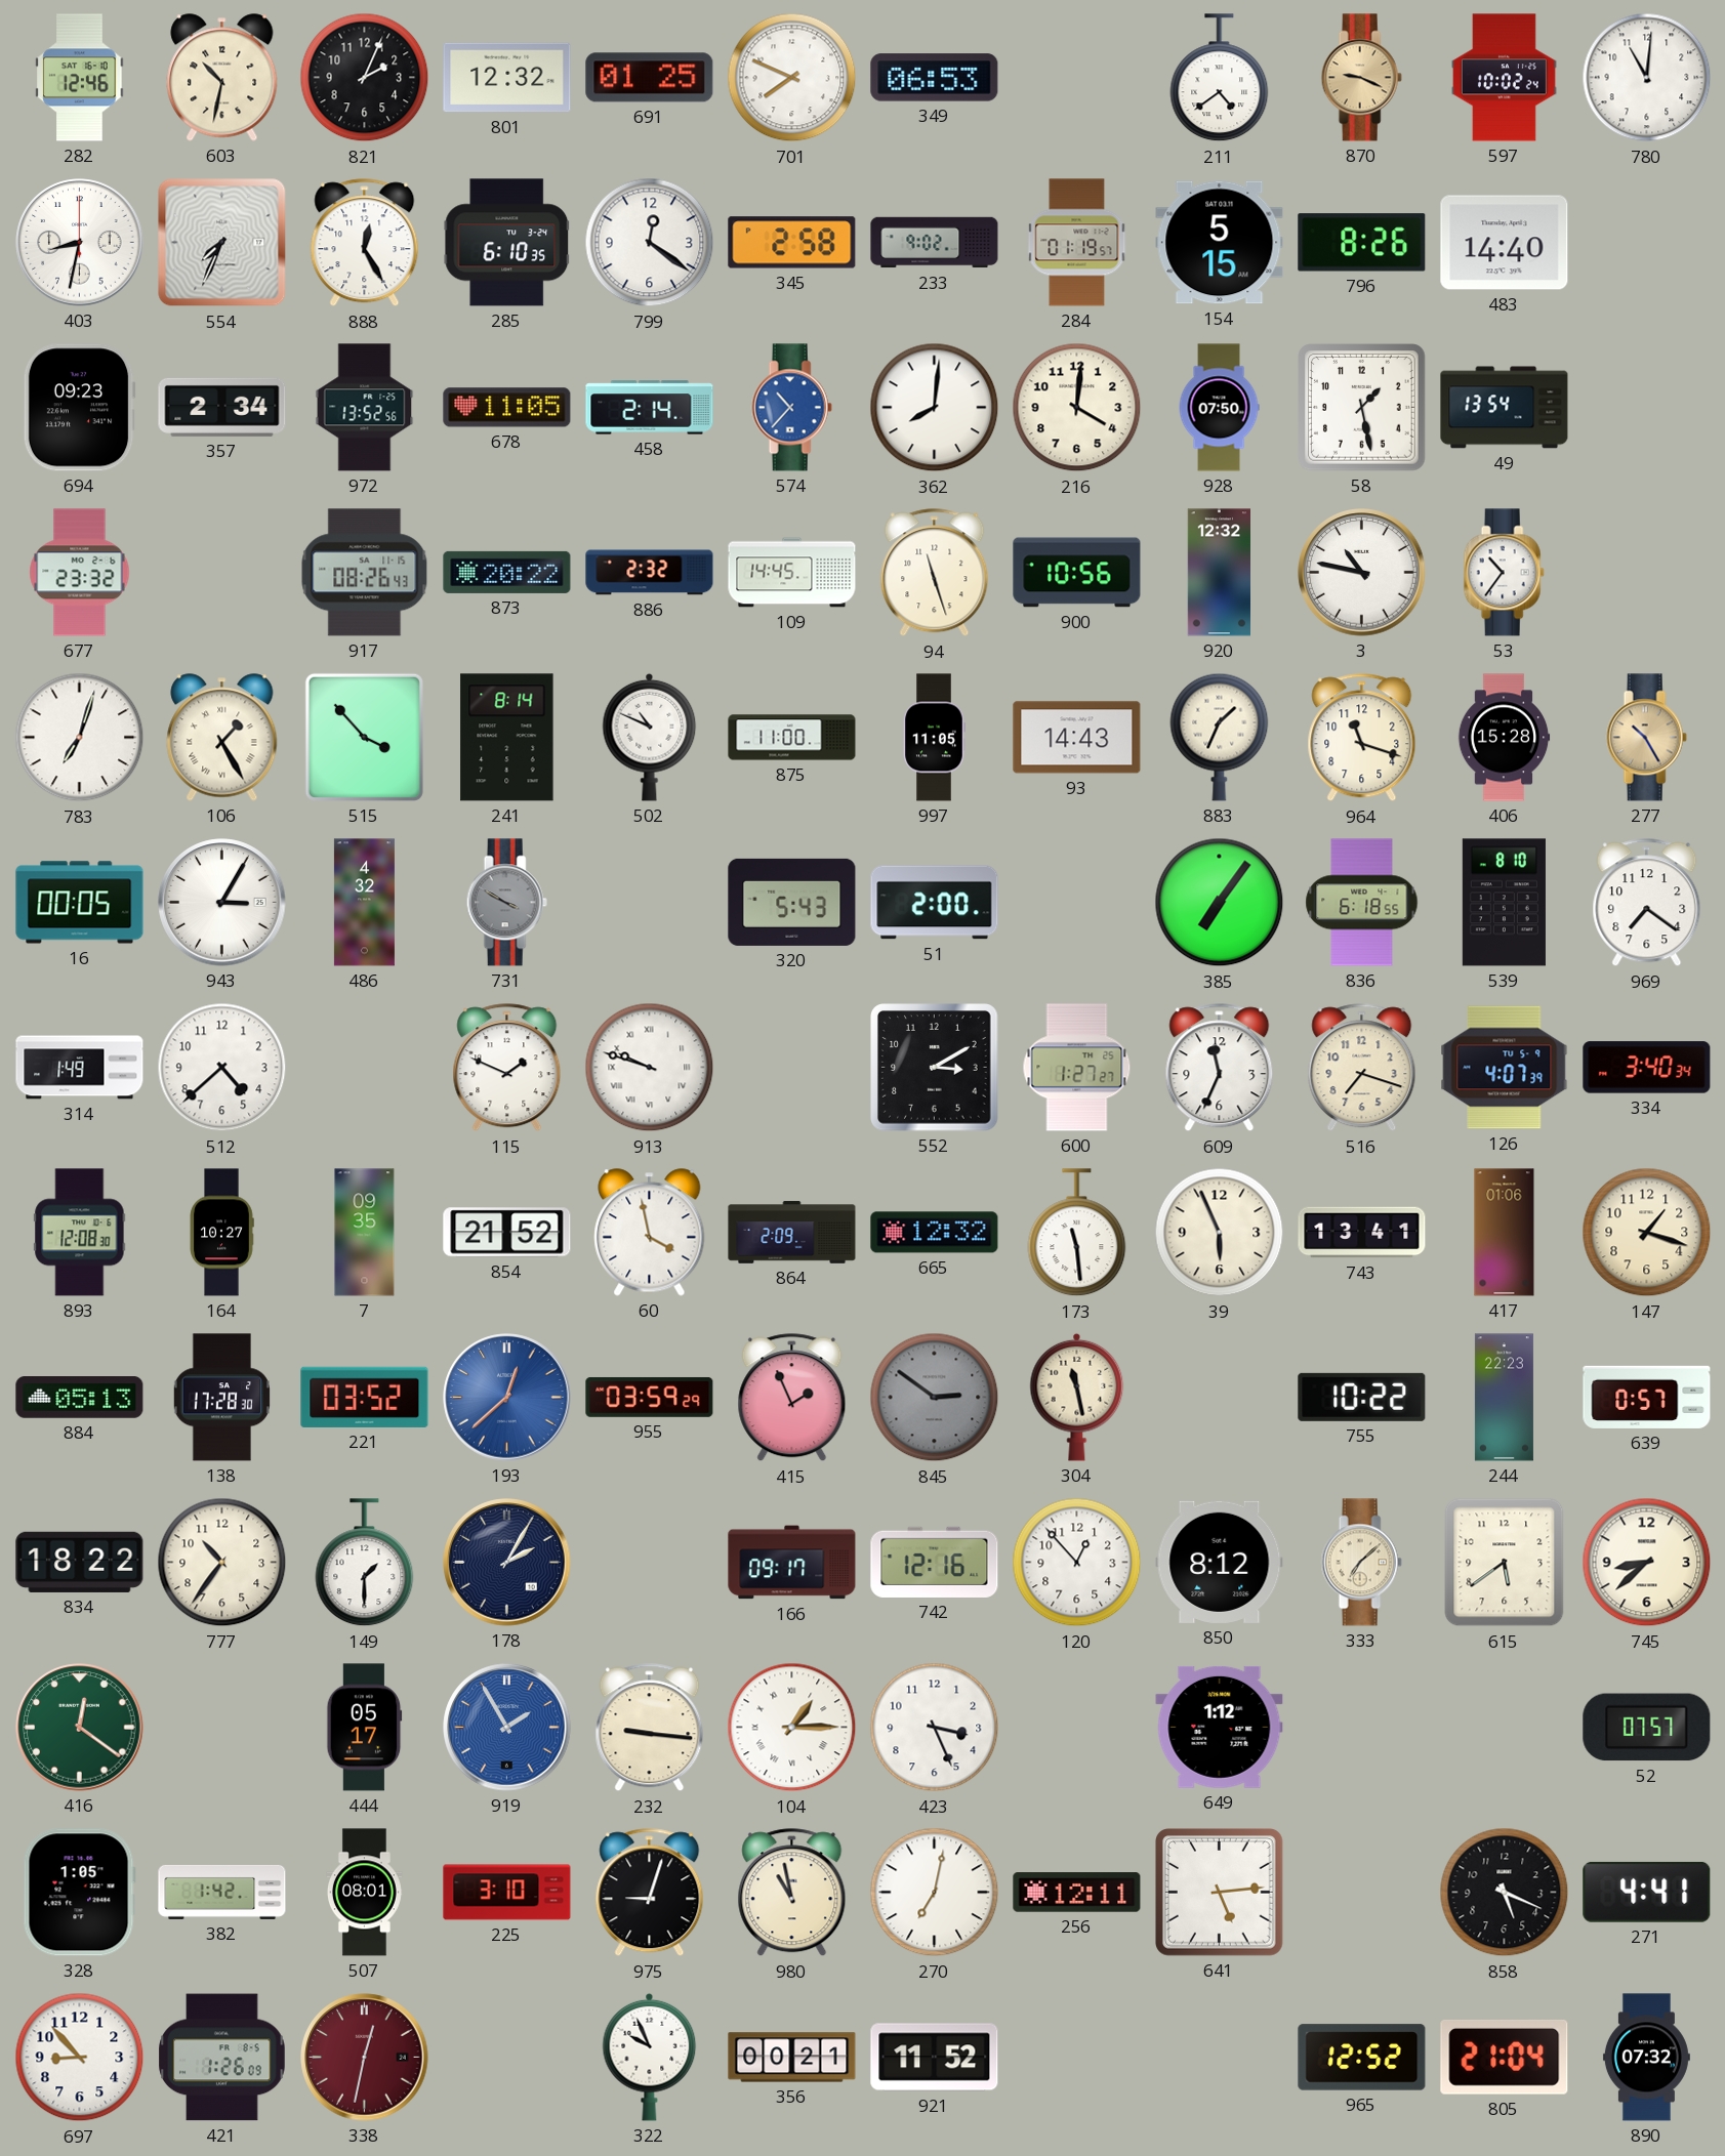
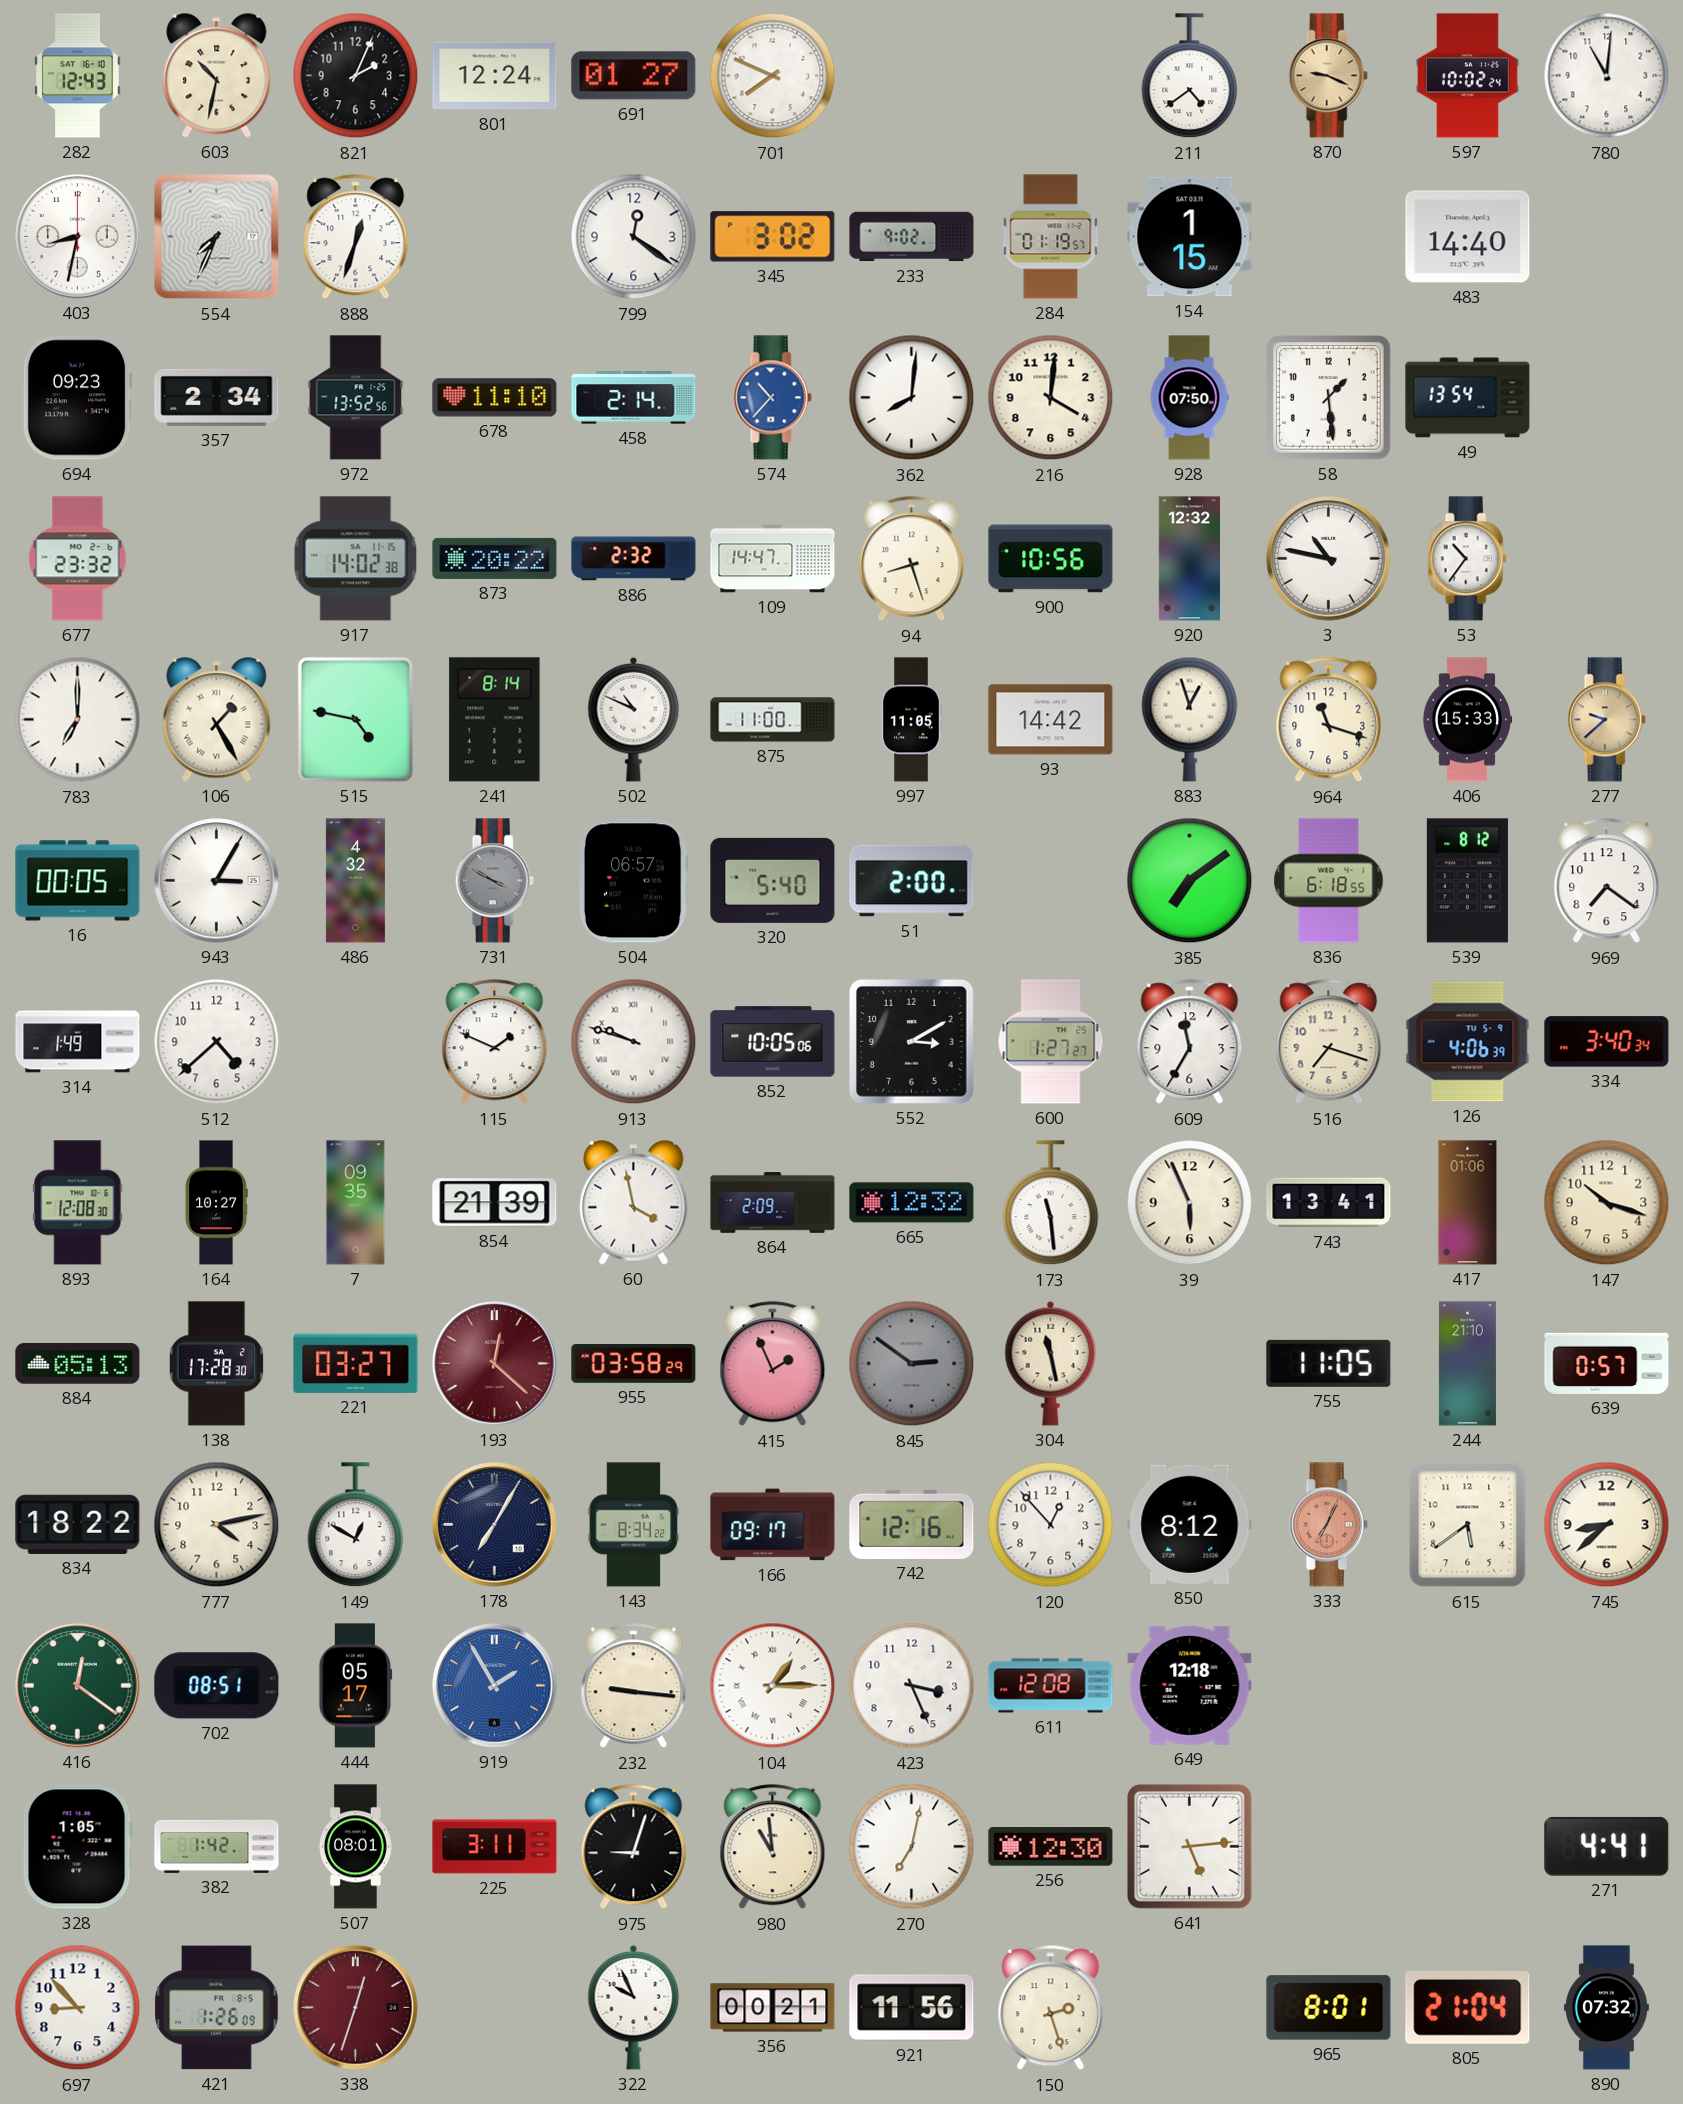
282: 12:46 -> 12:43
801: 12:32 -> 12:24
691: 01:25 -> 01:27
349: 06:53 -> none
888: 12:25 -> 12:33
285: 6:10 -> none
345: 2:58 -> 3:02
154: 5:15 -> 1:15
796: 8:26 -> none
678: 11:05 -> 11:10
58: 1:28 -> 1:29
917: 08:26 -> 14:02
109: 14:45 -> 14:47
94: 11:27 -> 8:27
783: 7:03 -> 7:00
515: 3:53 -> 4:47
93: 14:43 -> 14:42
883: 1:34 -> 12:57
406: 15:28 -> 15:33
277: 10:25 -> 9:38
504: none -> 06:57
320: 5:43 -> 5:40
385: 7:06 -> 7:09
539: 8:10 -> 8:12
852: none -> 10:05
609: 11:34 -> 11:35
126: 4:07 -> 4:06
854: 21:52 -> 21:39
147: 1:18 -> 10:18
221: 03:52 -> 03:27
193: 12:38 -> 12:22
193 dial: blue -> burgundy
955: 03:59 -> 03:58
755: 10:22 -> 11:05
244: 22:23 -> 21:10
777: 10:36 -> 4:13
149: 1:30 -> 12:50
178: 2:05 -> 7:05
143: none -> 8:34
333: 7:08 -> 7:04
333 dial: cream -> salmon
702: none -> 08:51
611: none -> 12:08
649: 1:12 -> 12:18
52: 07:57 -> none
225: 3:10 -> 3:11
980: 10:58 -> 10:59
256: 12:11 -> 12:30
858: 5:19 -> none
338: 12:32 -> 12:33
921: 11:52 -> 11:56
150: none -> 2:27
965: 12:52 -> 8:01
